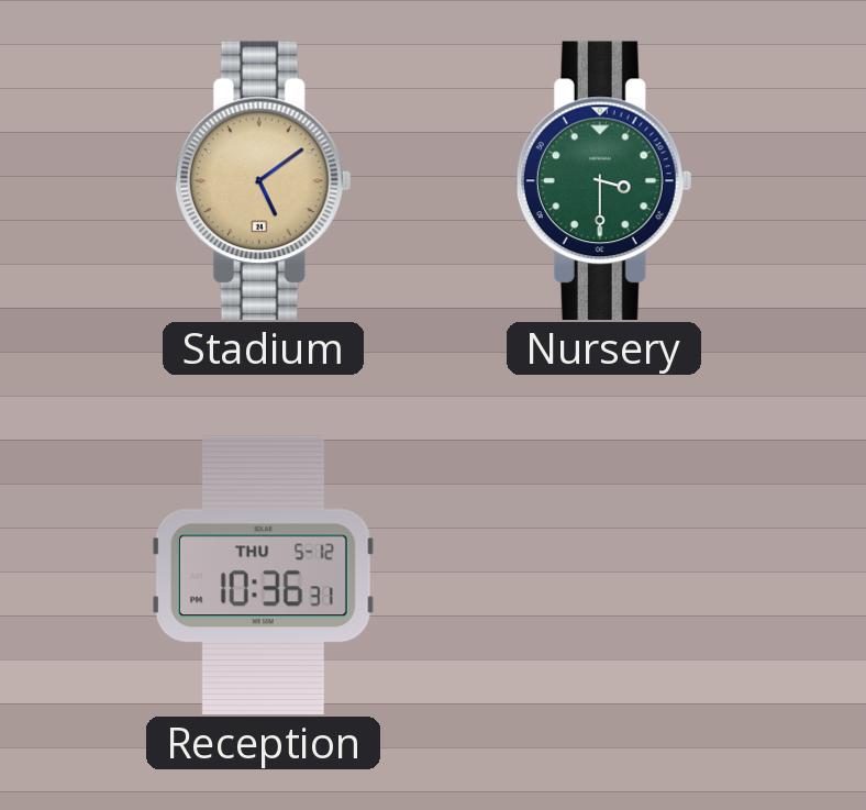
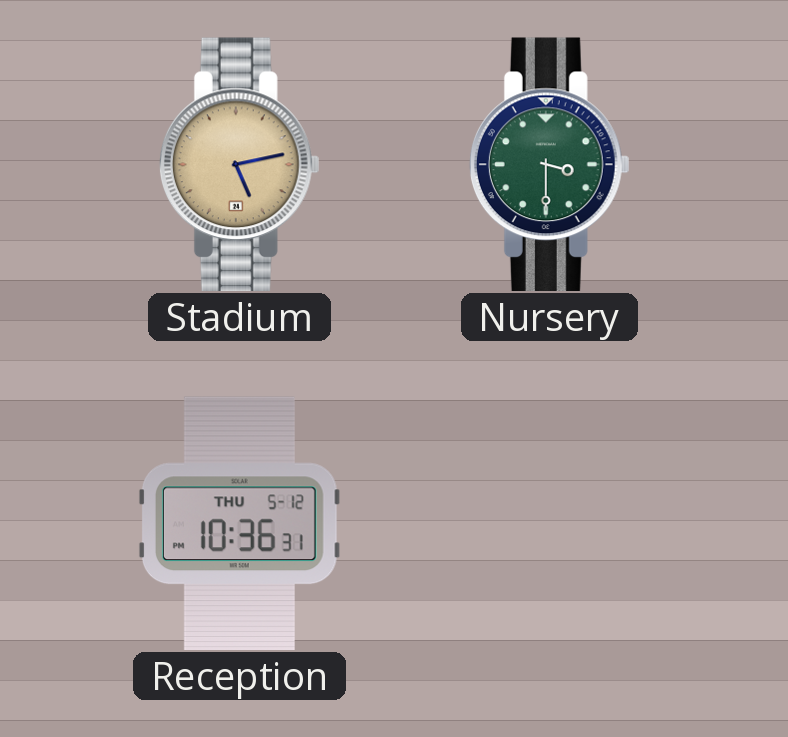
Stadium: 5:09 -> 5:13
